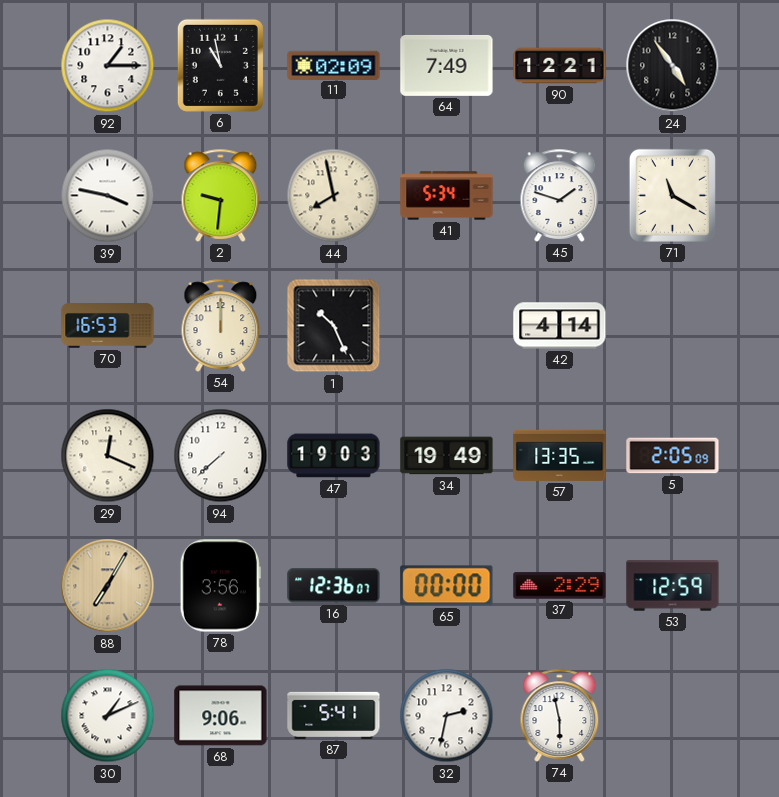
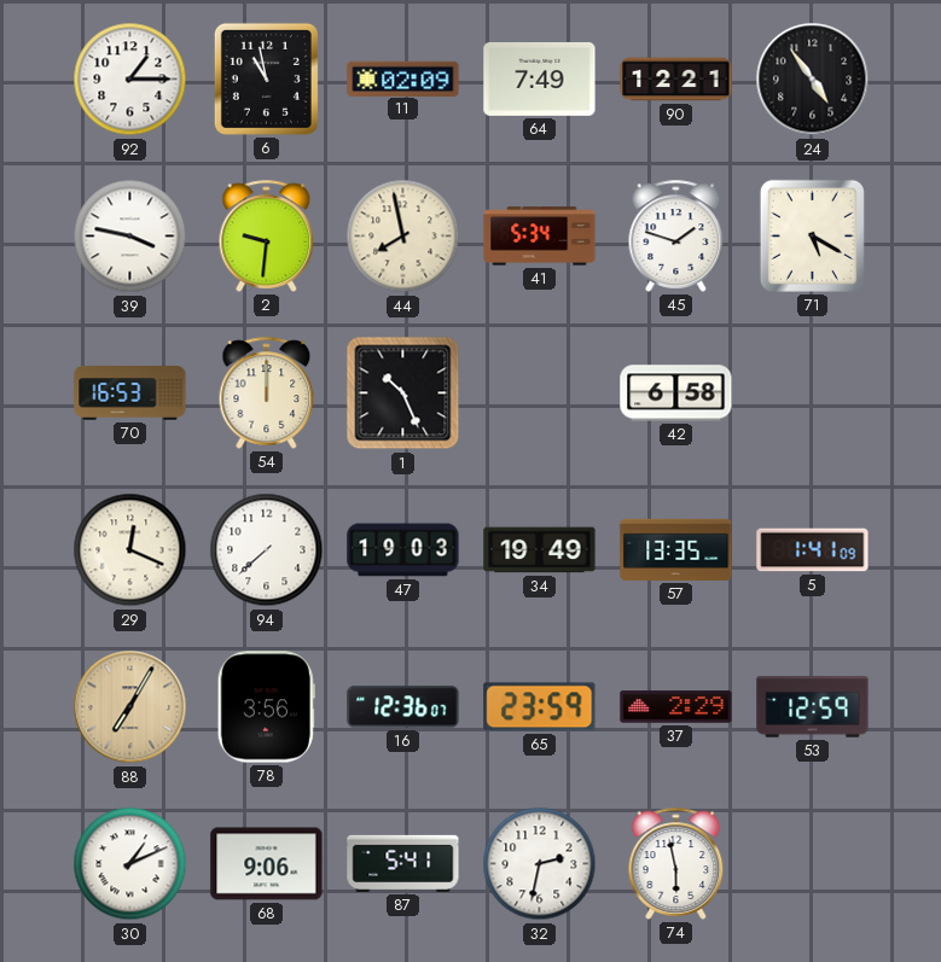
71: 11:20 -> 5:20
42: 4:14 -> 6:58
5: 2:05 -> 1:41
65: 00:00 -> 23:59
